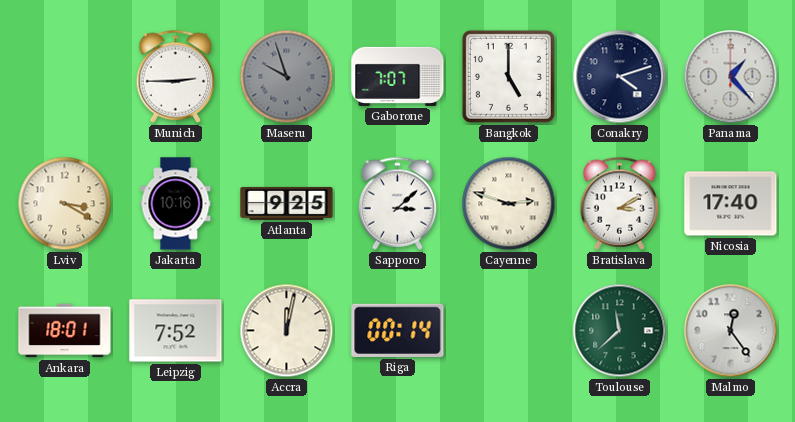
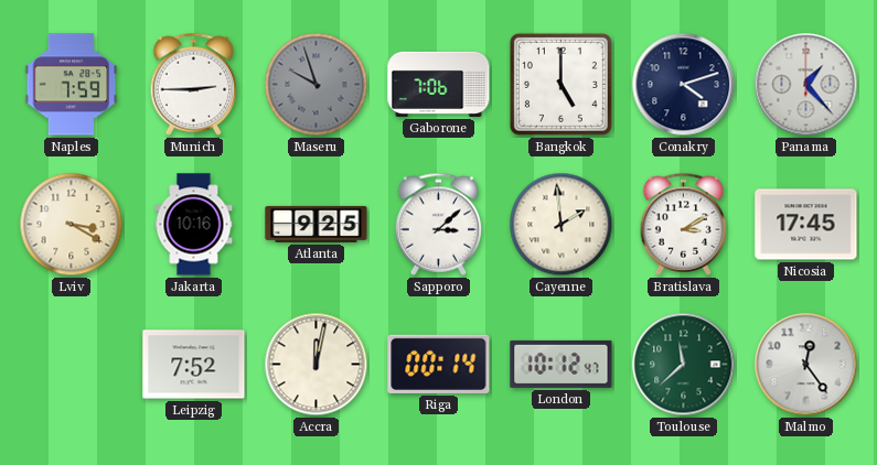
Naples: none -> 7:59
Gaborone: 7:07 -> 7:06
Cayenne: 2:48 -> 1:59
Nicosia: 17:40 -> 17:45
Ankara: 18:01 -> none
London: none -> 10:12
